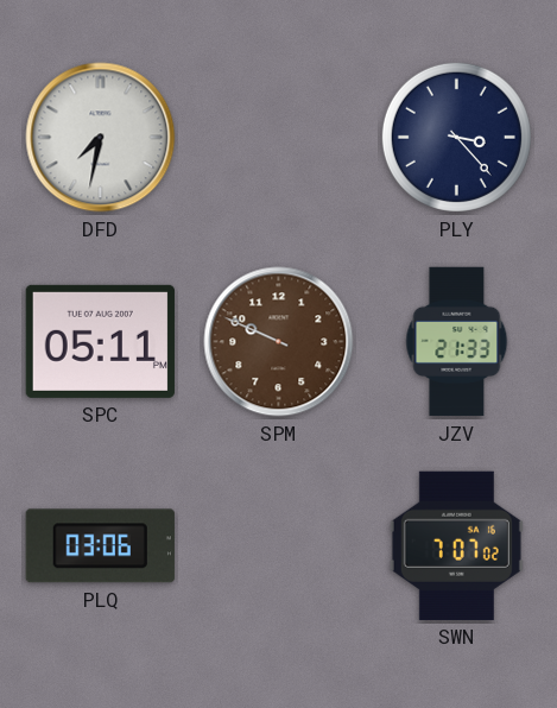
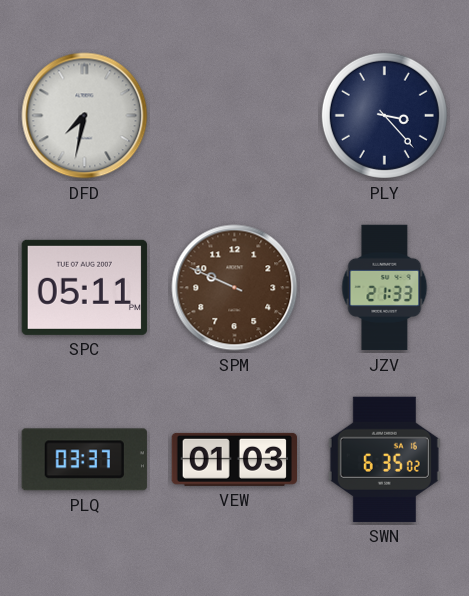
PLQ: 03:06 -> 03:37
VEW: none -> 01:03
SWN: 7:07 -> 6:35
